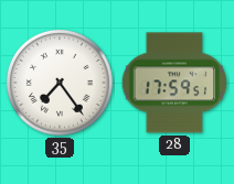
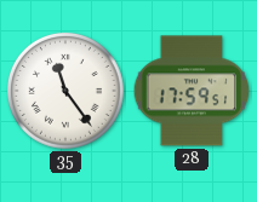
35: 7:24 -> 11:24
